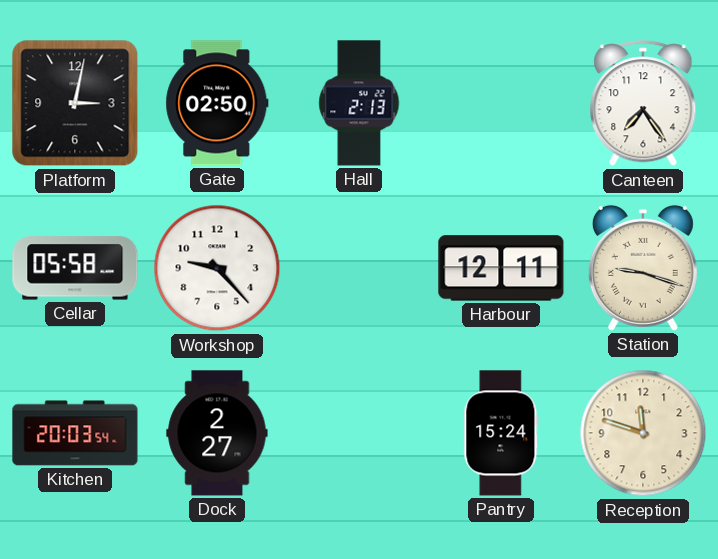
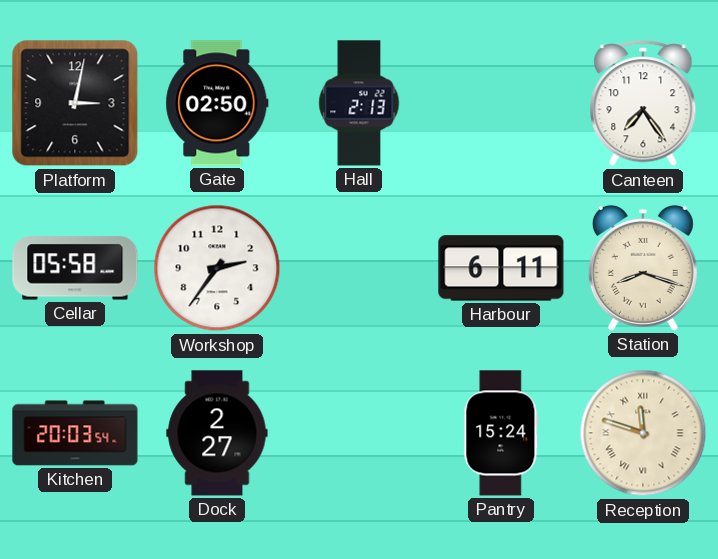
Workshop: 9:23 -> 2:36
Harbour: 12:11 -> 6:11
Station: 9:18 -> 8:18
Reception numerals: Arabic -> Roman
